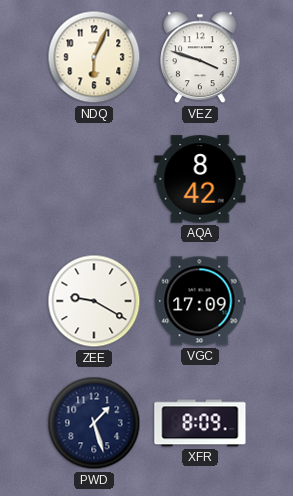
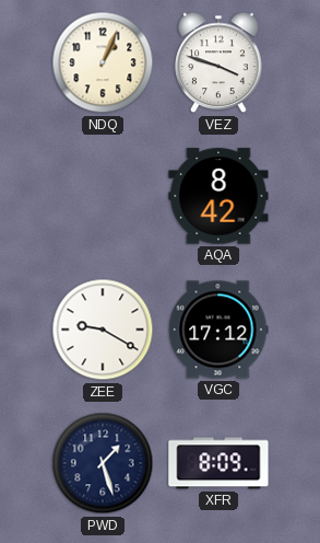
NDQ: 6:04 -> 1:04
VGC: 17:09 -> 17:12
